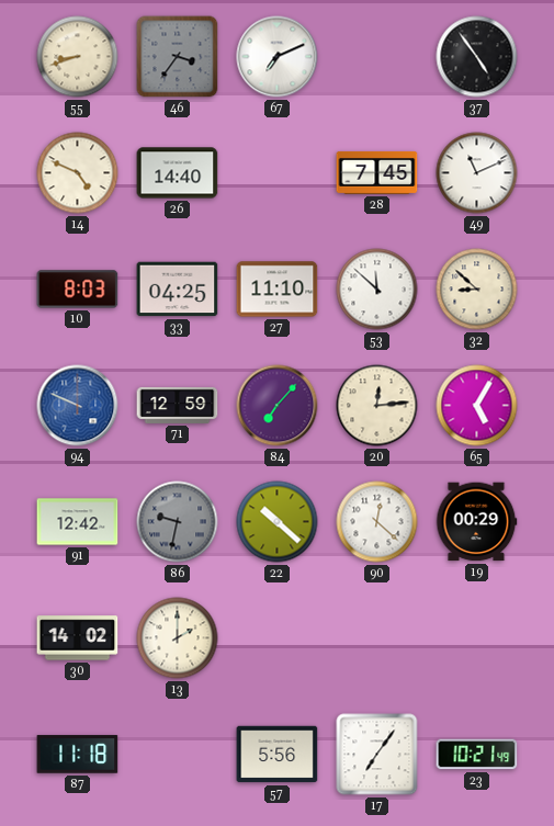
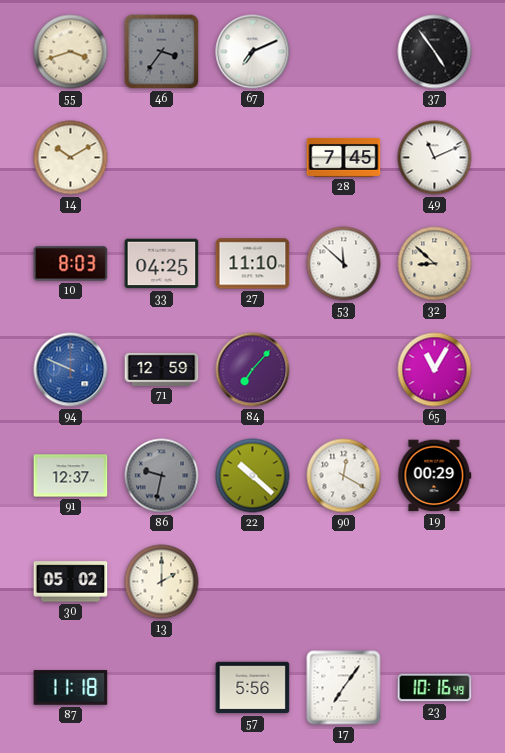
55: 8:42 -> 3:42
14: 4:49 -> 10:10
26: 14:40 -> none
20: 12:14 -> none
65: 5:05 -> 11:05
91: 12:42 -> 12:37
90: 12:22 -> 12:20
30: 14:02 -> 05:02
23: 10:21 -> 10:16
